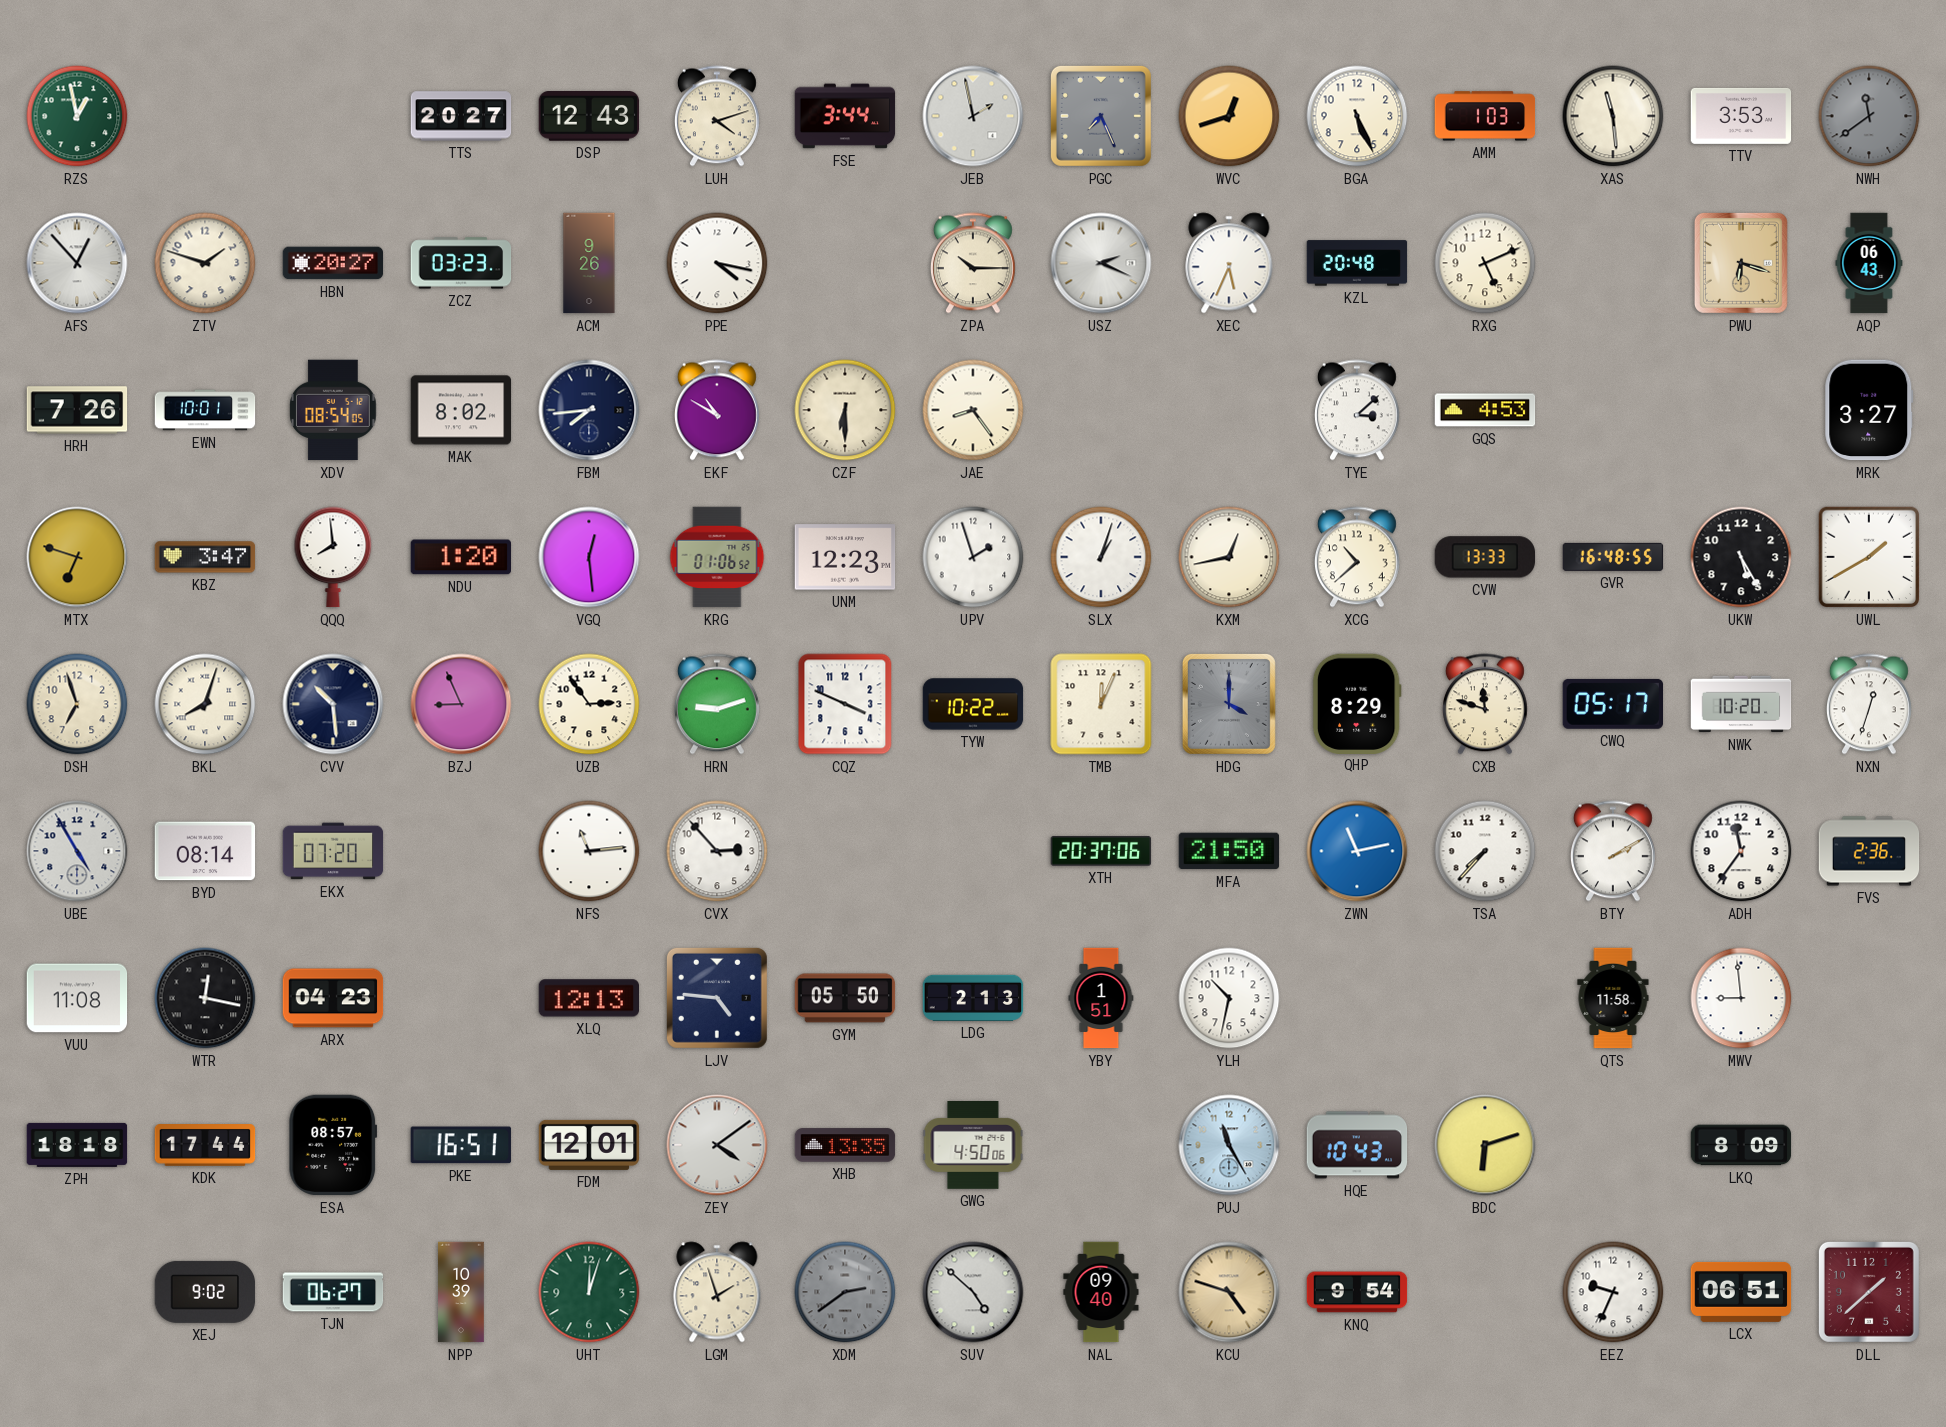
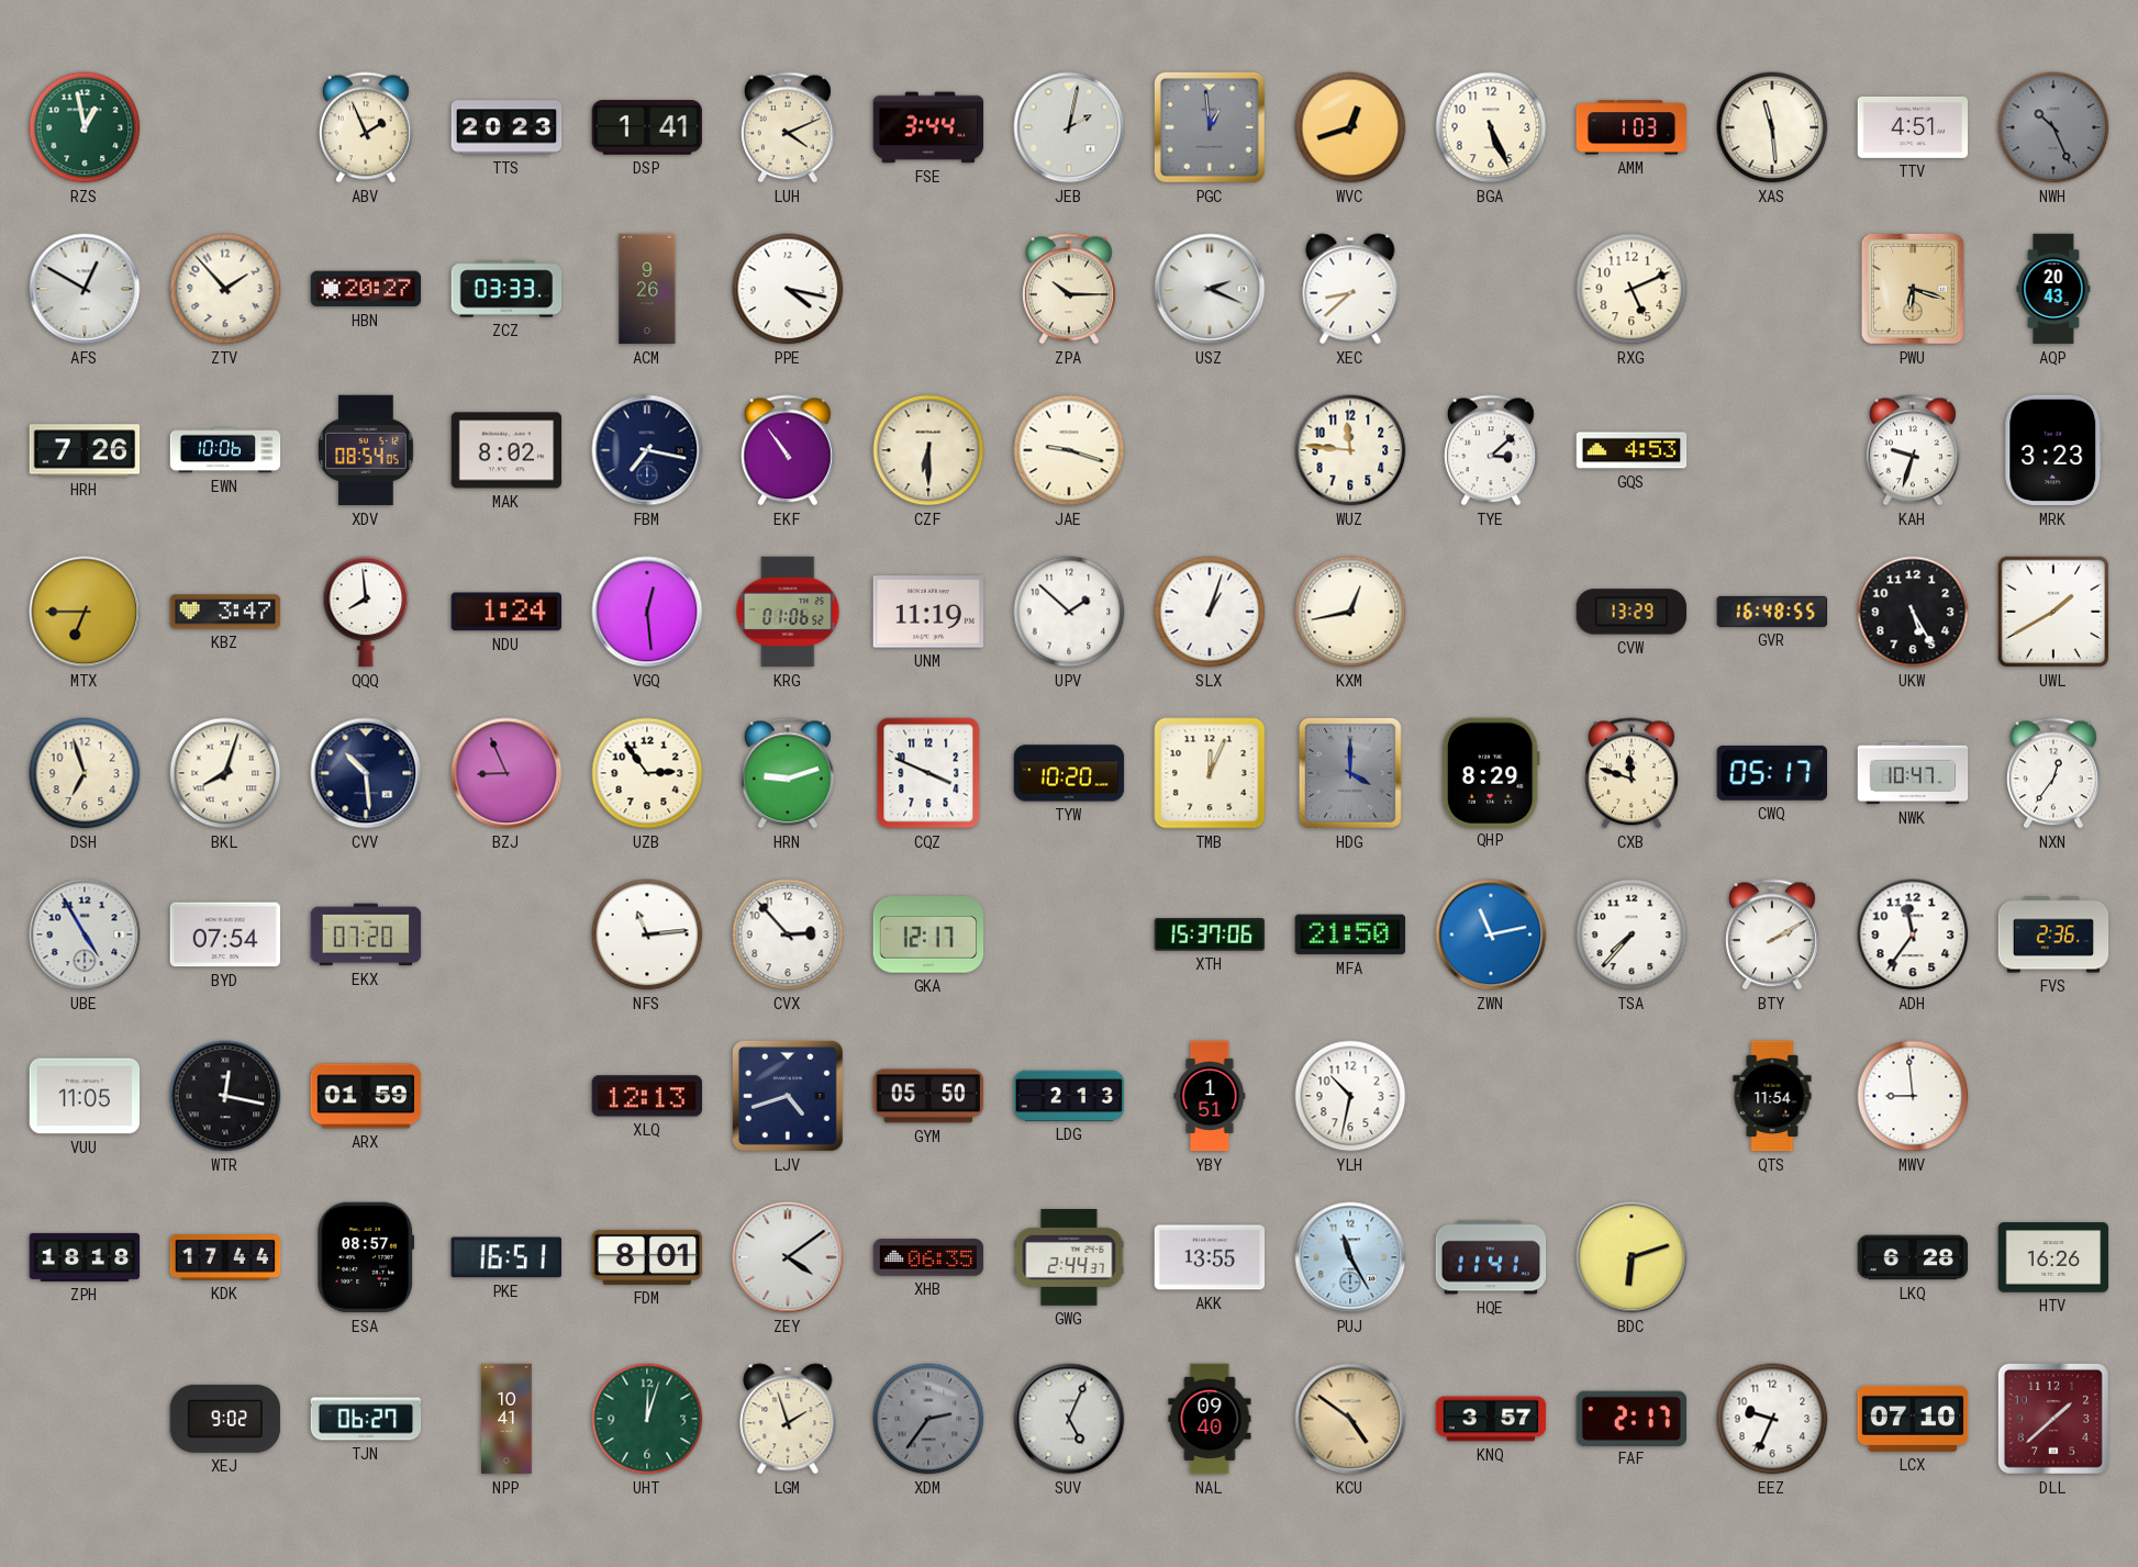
ABV: none -> 1:56
TTS: 20:27 -> 20:23
DSP: 12:43 -> 1:41
LUH: 4:12 -> 4:11
JEB: 1:58 -> 2:02
PGC: 7:26 -> 12:59
TTV: 3:53 -> 4:51
NWH: 11:39 -> 10:26
AFS: 12:53 -> 12:50
ZTV: 1:48 -> 1:53
ZCZ: 03:23 -> 03:33
XEC: 5:34 -> 8:38
KZL: 20:48 -> none
AQP: 06:43 -> 20:43
EWN: 10:01 -> 10:06
FBM: 7:44 -> 7:17
EKF: 10:50 -> 10:54
JAE: 8:24 -> 9:18
WUZ: none -> 11:46
KAH: none -> 9:33
MRK: 3:27 -> 3:23
MTX: 6:48 -> 6:45
NDU: 1:20 -> 1:24
UNM: 12:23 -> 11:19
UPV: 1:57 -> 1:52
XCG: 10:38 -> none
CVW: 13:33 -> 13:29
TYW: 10:22 -> 10:20
NWK: 10:20 -> 10:47
NXN: 12:33 -> 12:36
BYD: 08:14 -> 07:54
GKA: none -> 12:17
XTH: 20:37 -> 15:37
VUU: 11:08 -> 11:05
ARX: 04:23 -> 01:59
LJV: 4:46 -> 4:42
QTS: 11:58 -> 11:54
FDM: 12:01 -> 8:01
XHB: 13:35 -> 06:35
GWG: 4:50 -> 2:44
AKK: none -> 13:55
HQE: 10:43 -> 11:41
LKQ: 8:09 -> 6:28
HTV: none -> 16:26
NPP: 10:39 -> 10:41
XDM: 2:39 -> 2:36
SUV: 4:52 -> 5:04
KCU: 4:48 -> 4:51
KNQ: 9:54 -> 3:57
FAF: none -> 2:17
LCX: 06:51 -> 07:10
